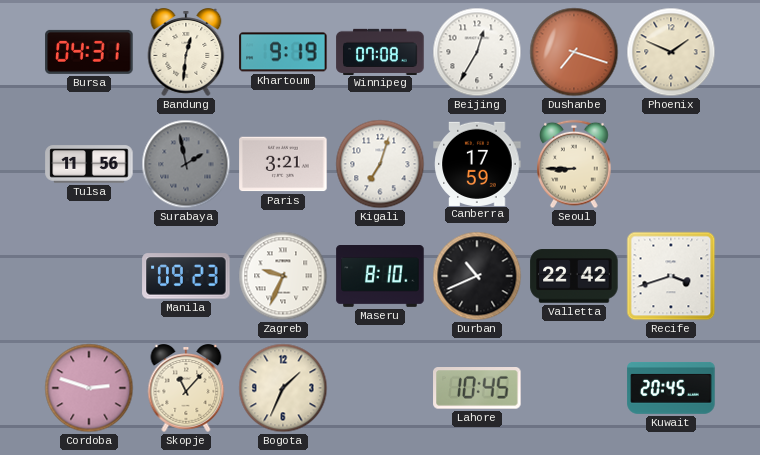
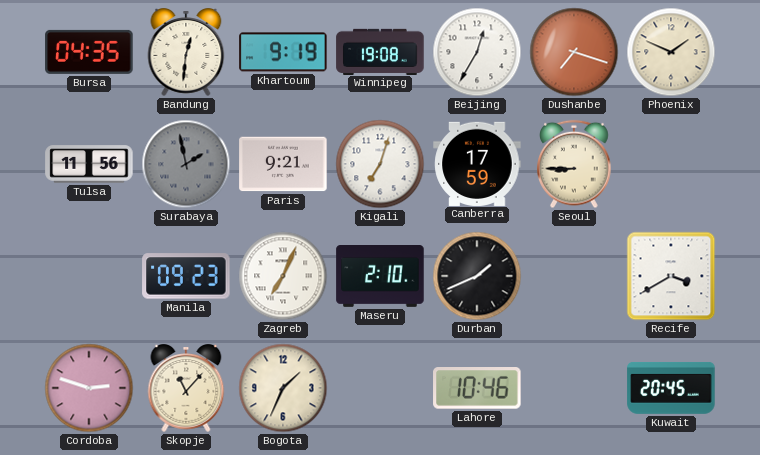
Bursa: 04:31 -> 04:35
Winnipeg: 07:08 -> 19:08
Paris: 3:21 -> 9:21
Zagreb: 9:34 -> 7:04
Maseru: 8:10 -> 2:10
Durban: 10:41 -> 1:41
Valletta: 22:42 -> none
Recife: 3:42 -> 3:40
Lahore: 10:45 -> 10:46
